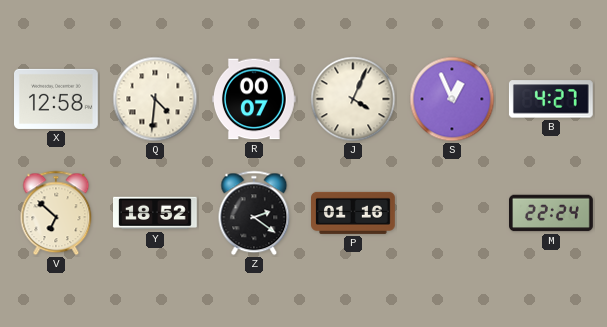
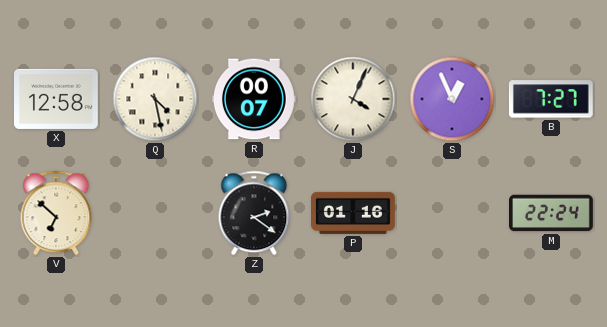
Q: 4:31 -> 4:28
B: 4:27 -> 7:27
Y: 18:52 -> none
